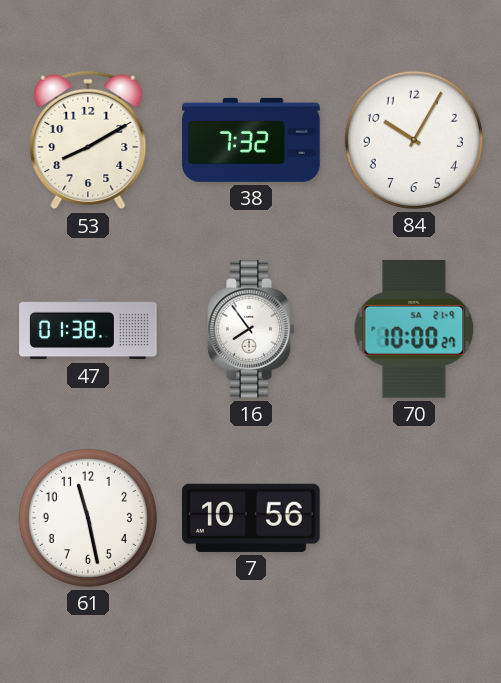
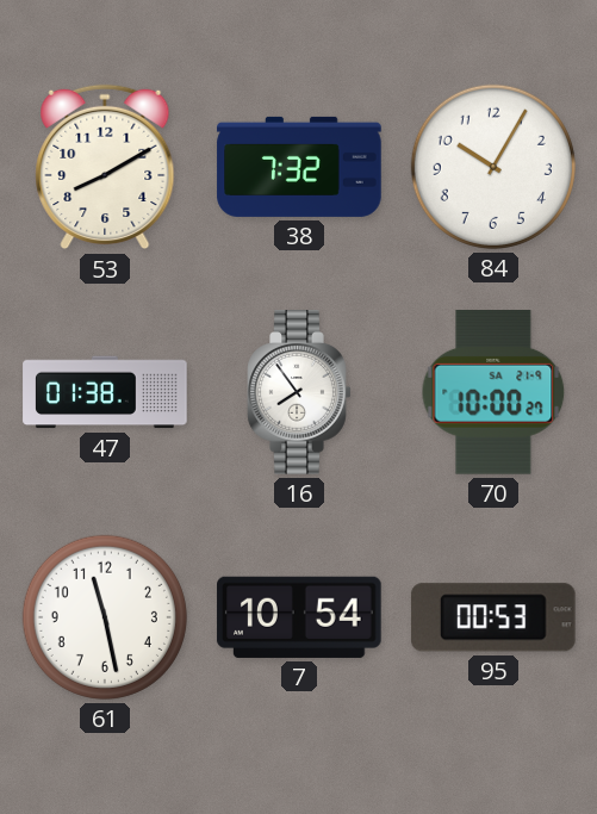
7: 10:56 -> 10:54
95: none -> 00:53
